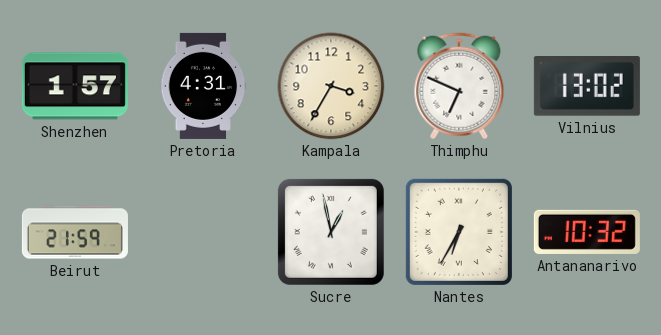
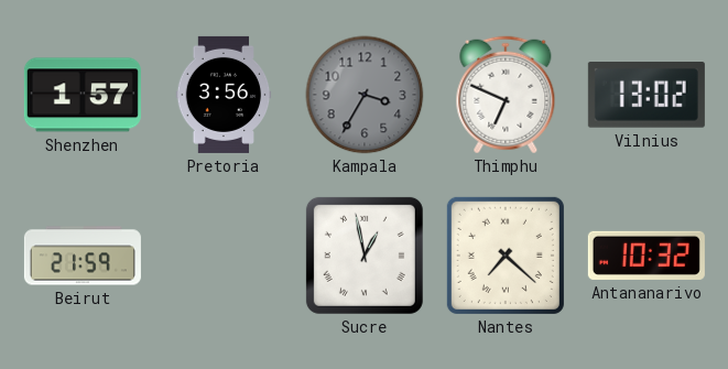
Pretoria: 4:31 -> 3:56
Kampala dial: cream -> grey
Nantes: 6:35 -> 7:22
